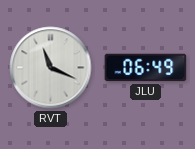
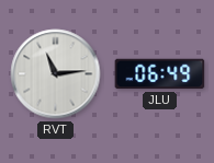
RVT: 11:19 -> 11:14
